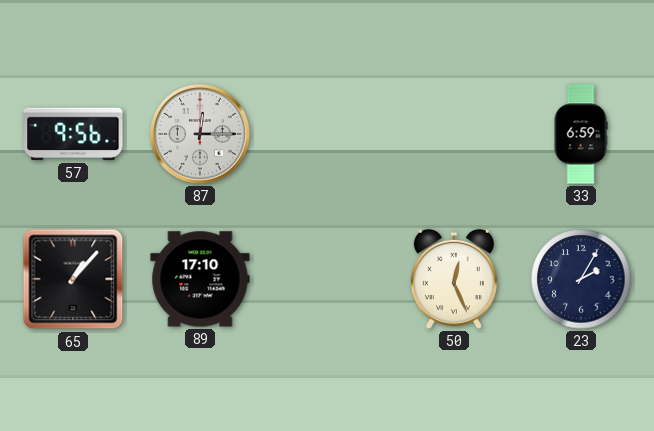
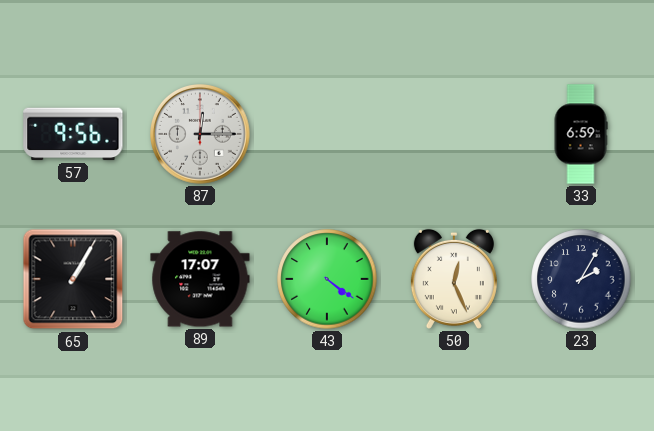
65: 1:07 -> 1:05
89: 17:10 -> 17:07
43: none -> 4:21
